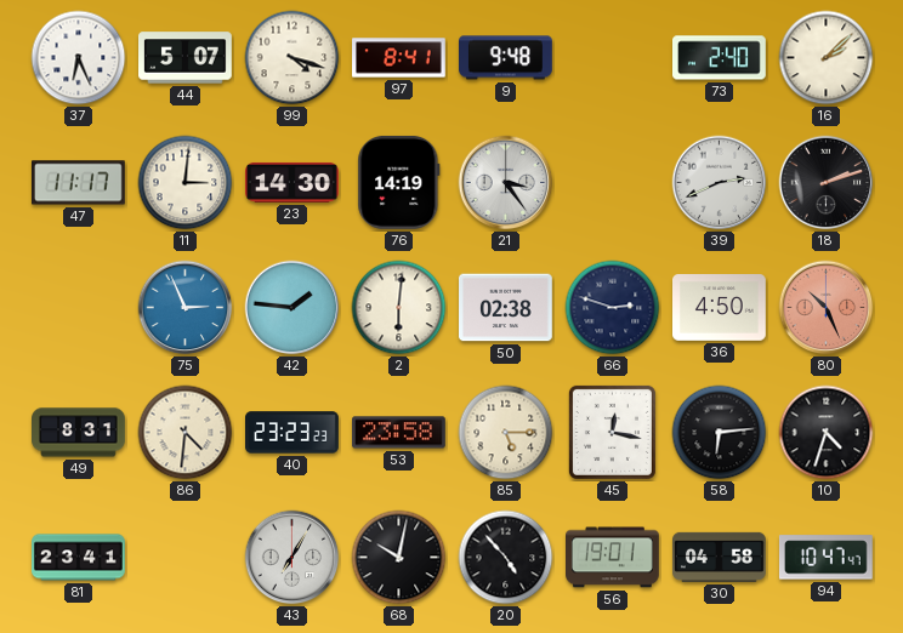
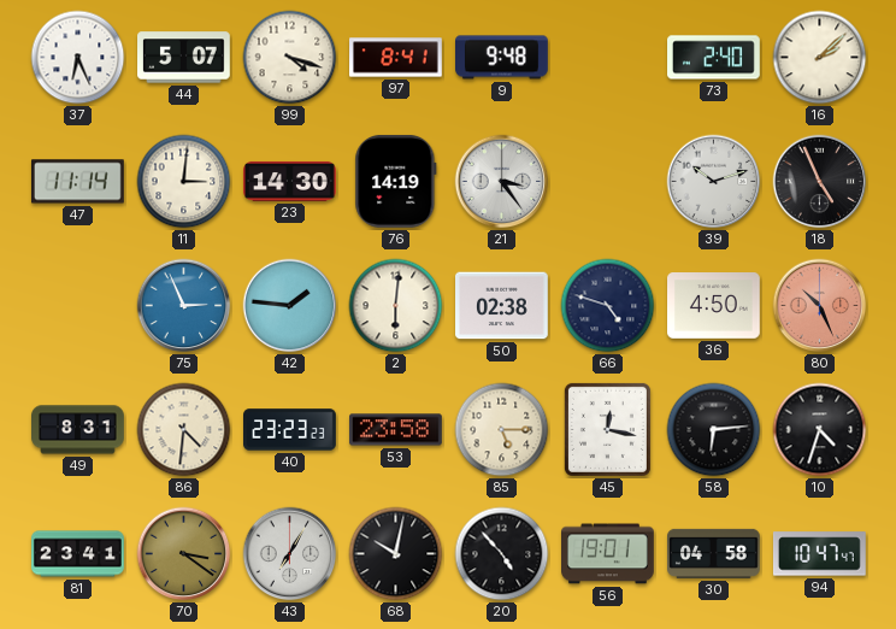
47: 11:17 -> 11:14
39: 2:41 -> 10:12
18: 2:12 -> 4:56
66: 2:48 -> 4:48
70: none -> 3:21
